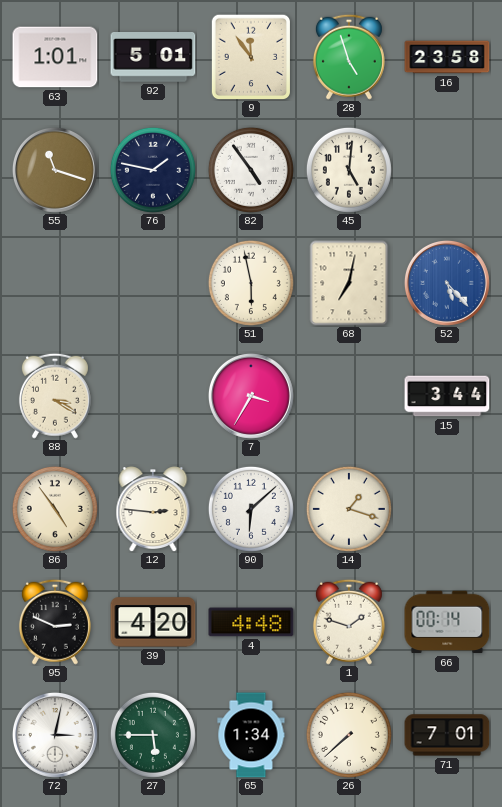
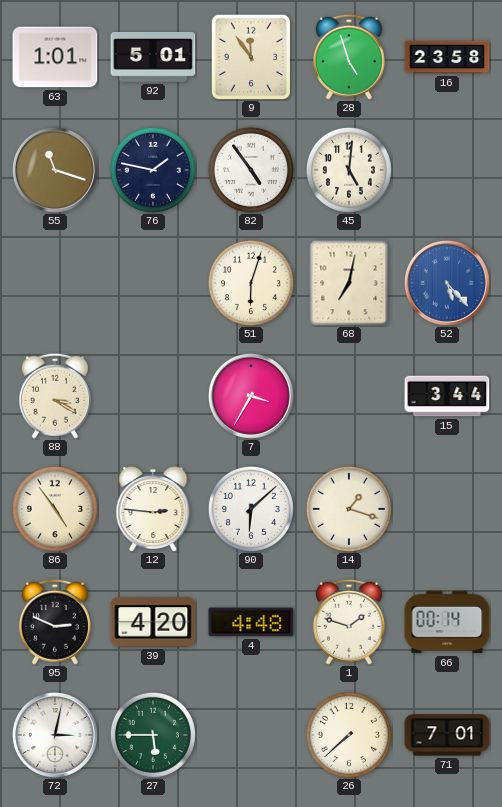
51: 5:58 -> 6:03
65: 1:34 -> none
